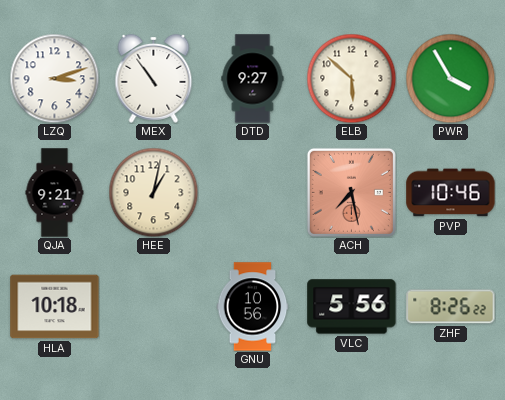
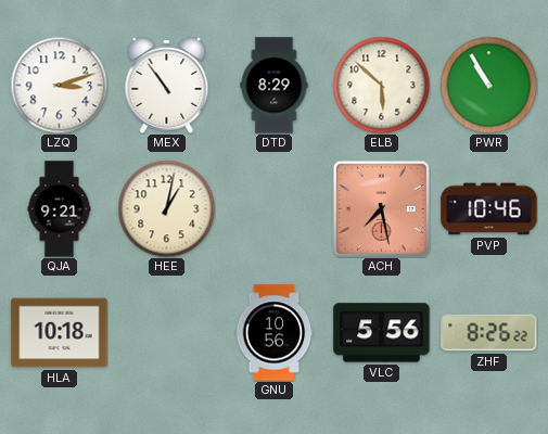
DTD: 9:27 -> 8:29
PWR: 3:55 -> 10:55
